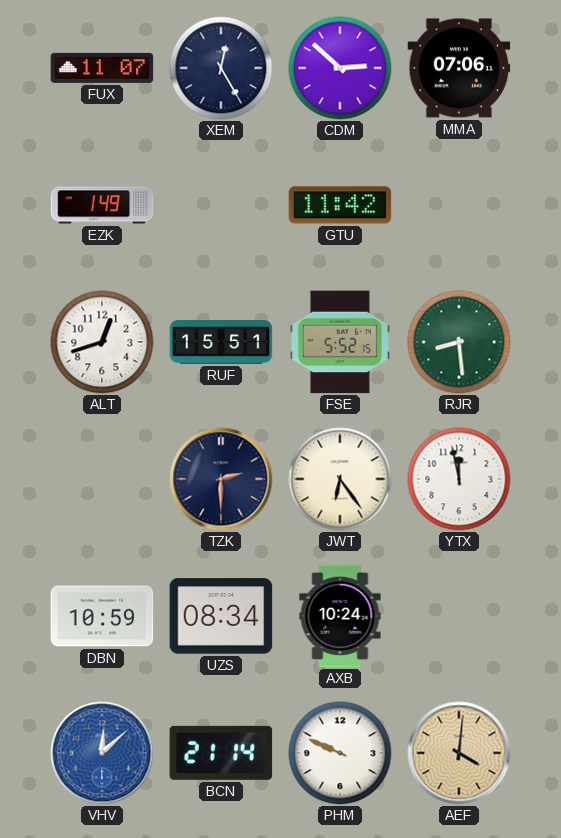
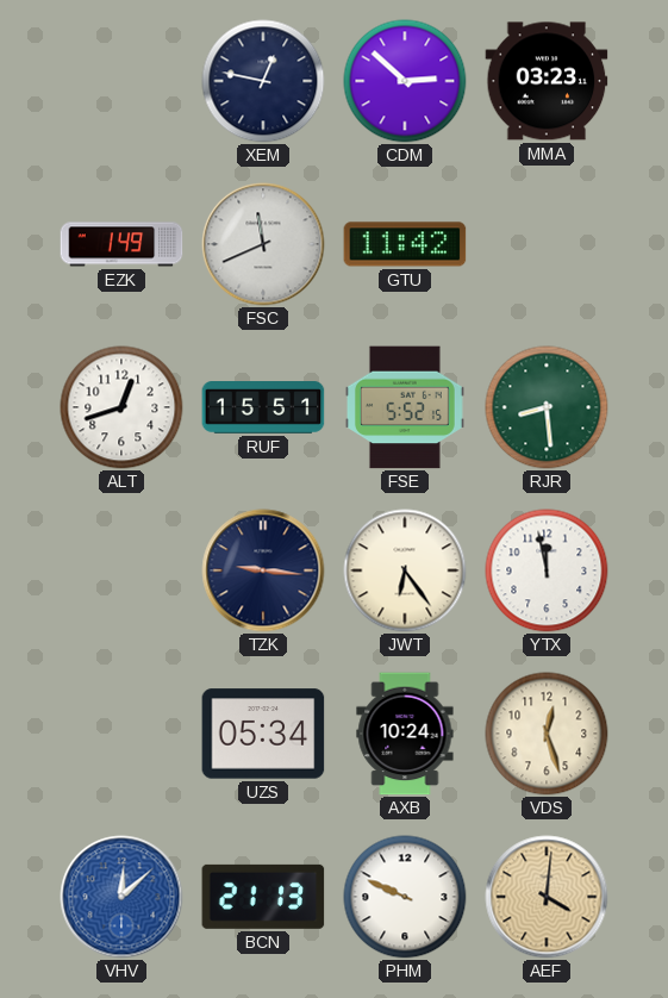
FUX: 11:07 -> none
XEM: 12:25 -> 12:47
MMA: 07:06 -> 03:23
FSC: none -> 11:41
TZK: 2:30 -> 9:16
DBN: 10:59 -> none
UZS: 08:34 -> 05:34
VDS: none -> 12:27
BCN: 21:14 -> 21:13
